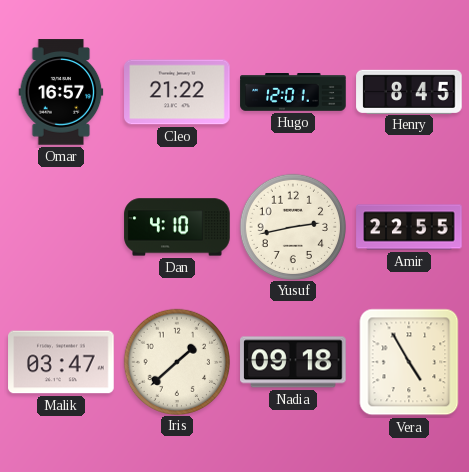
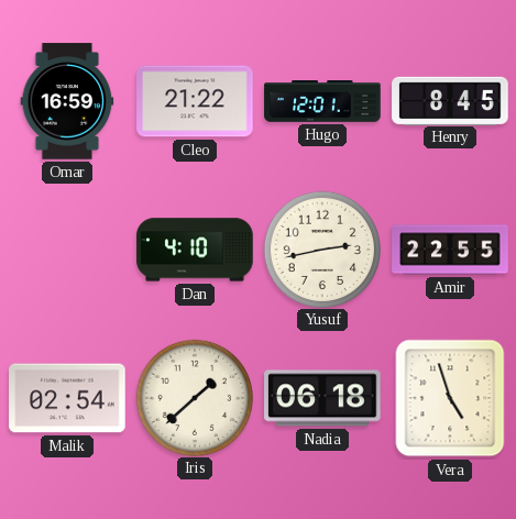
Omar: 16:57 -> 16:59
Malik: 03:47 -> 02:54
Nadia: 09:18 -> 06:18
Vera: 4:55 -> 4:57
